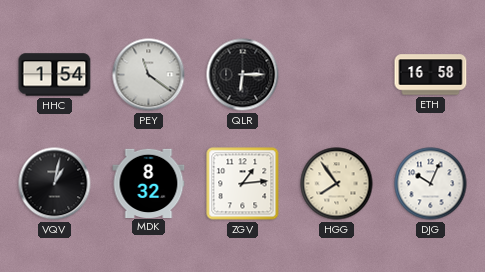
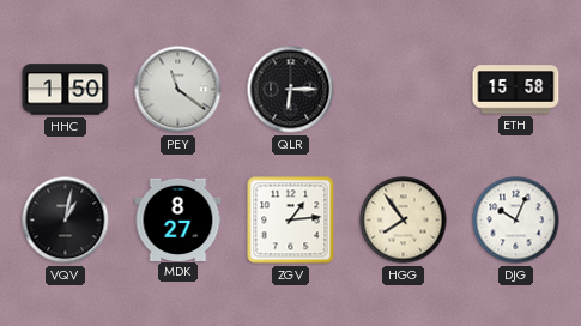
HHC: 1:54 -> 1:50
ETH: 16:58 -> 15:58
MDK: 8:32 -> 8:27
